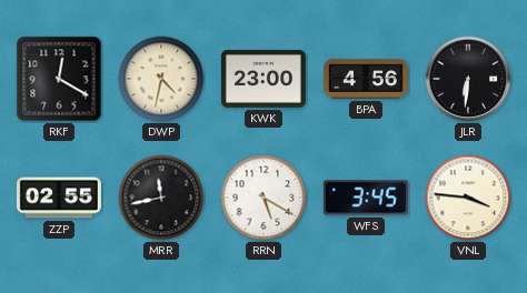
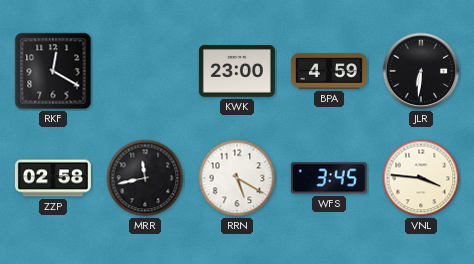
DWP: 4:32 -> none
BPA: 4:56 -> 4:59
ZZP: 02:55 -> 02:58
